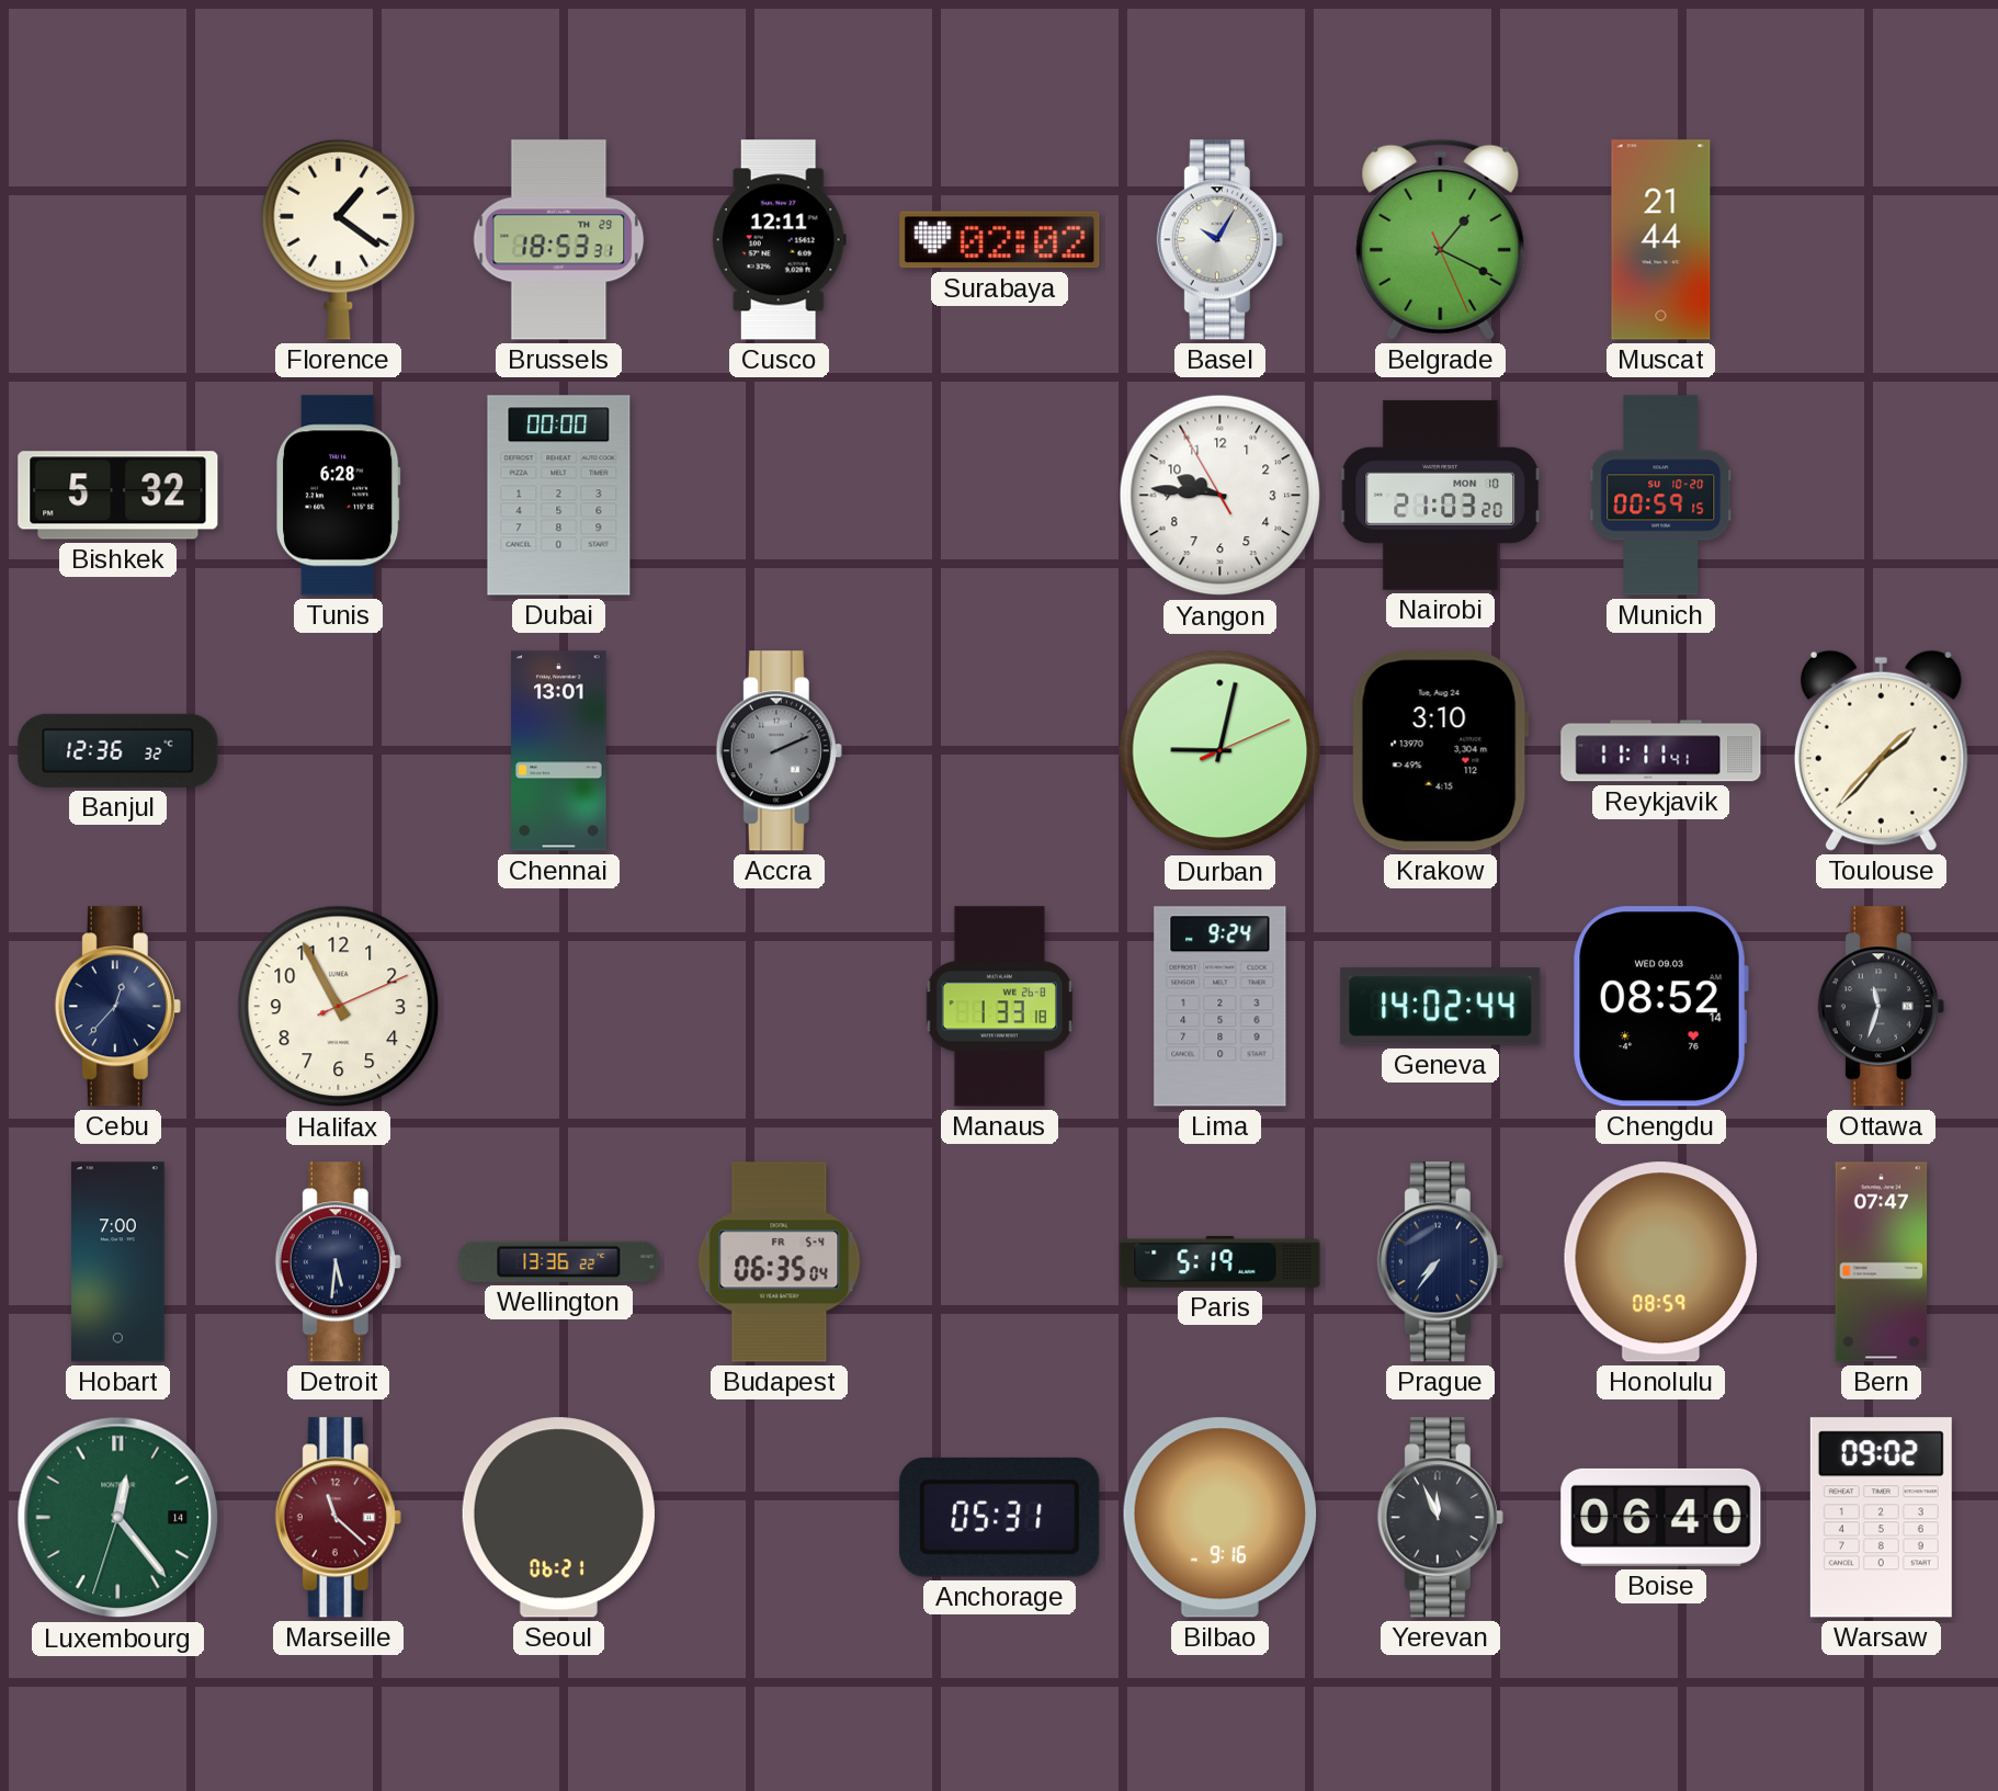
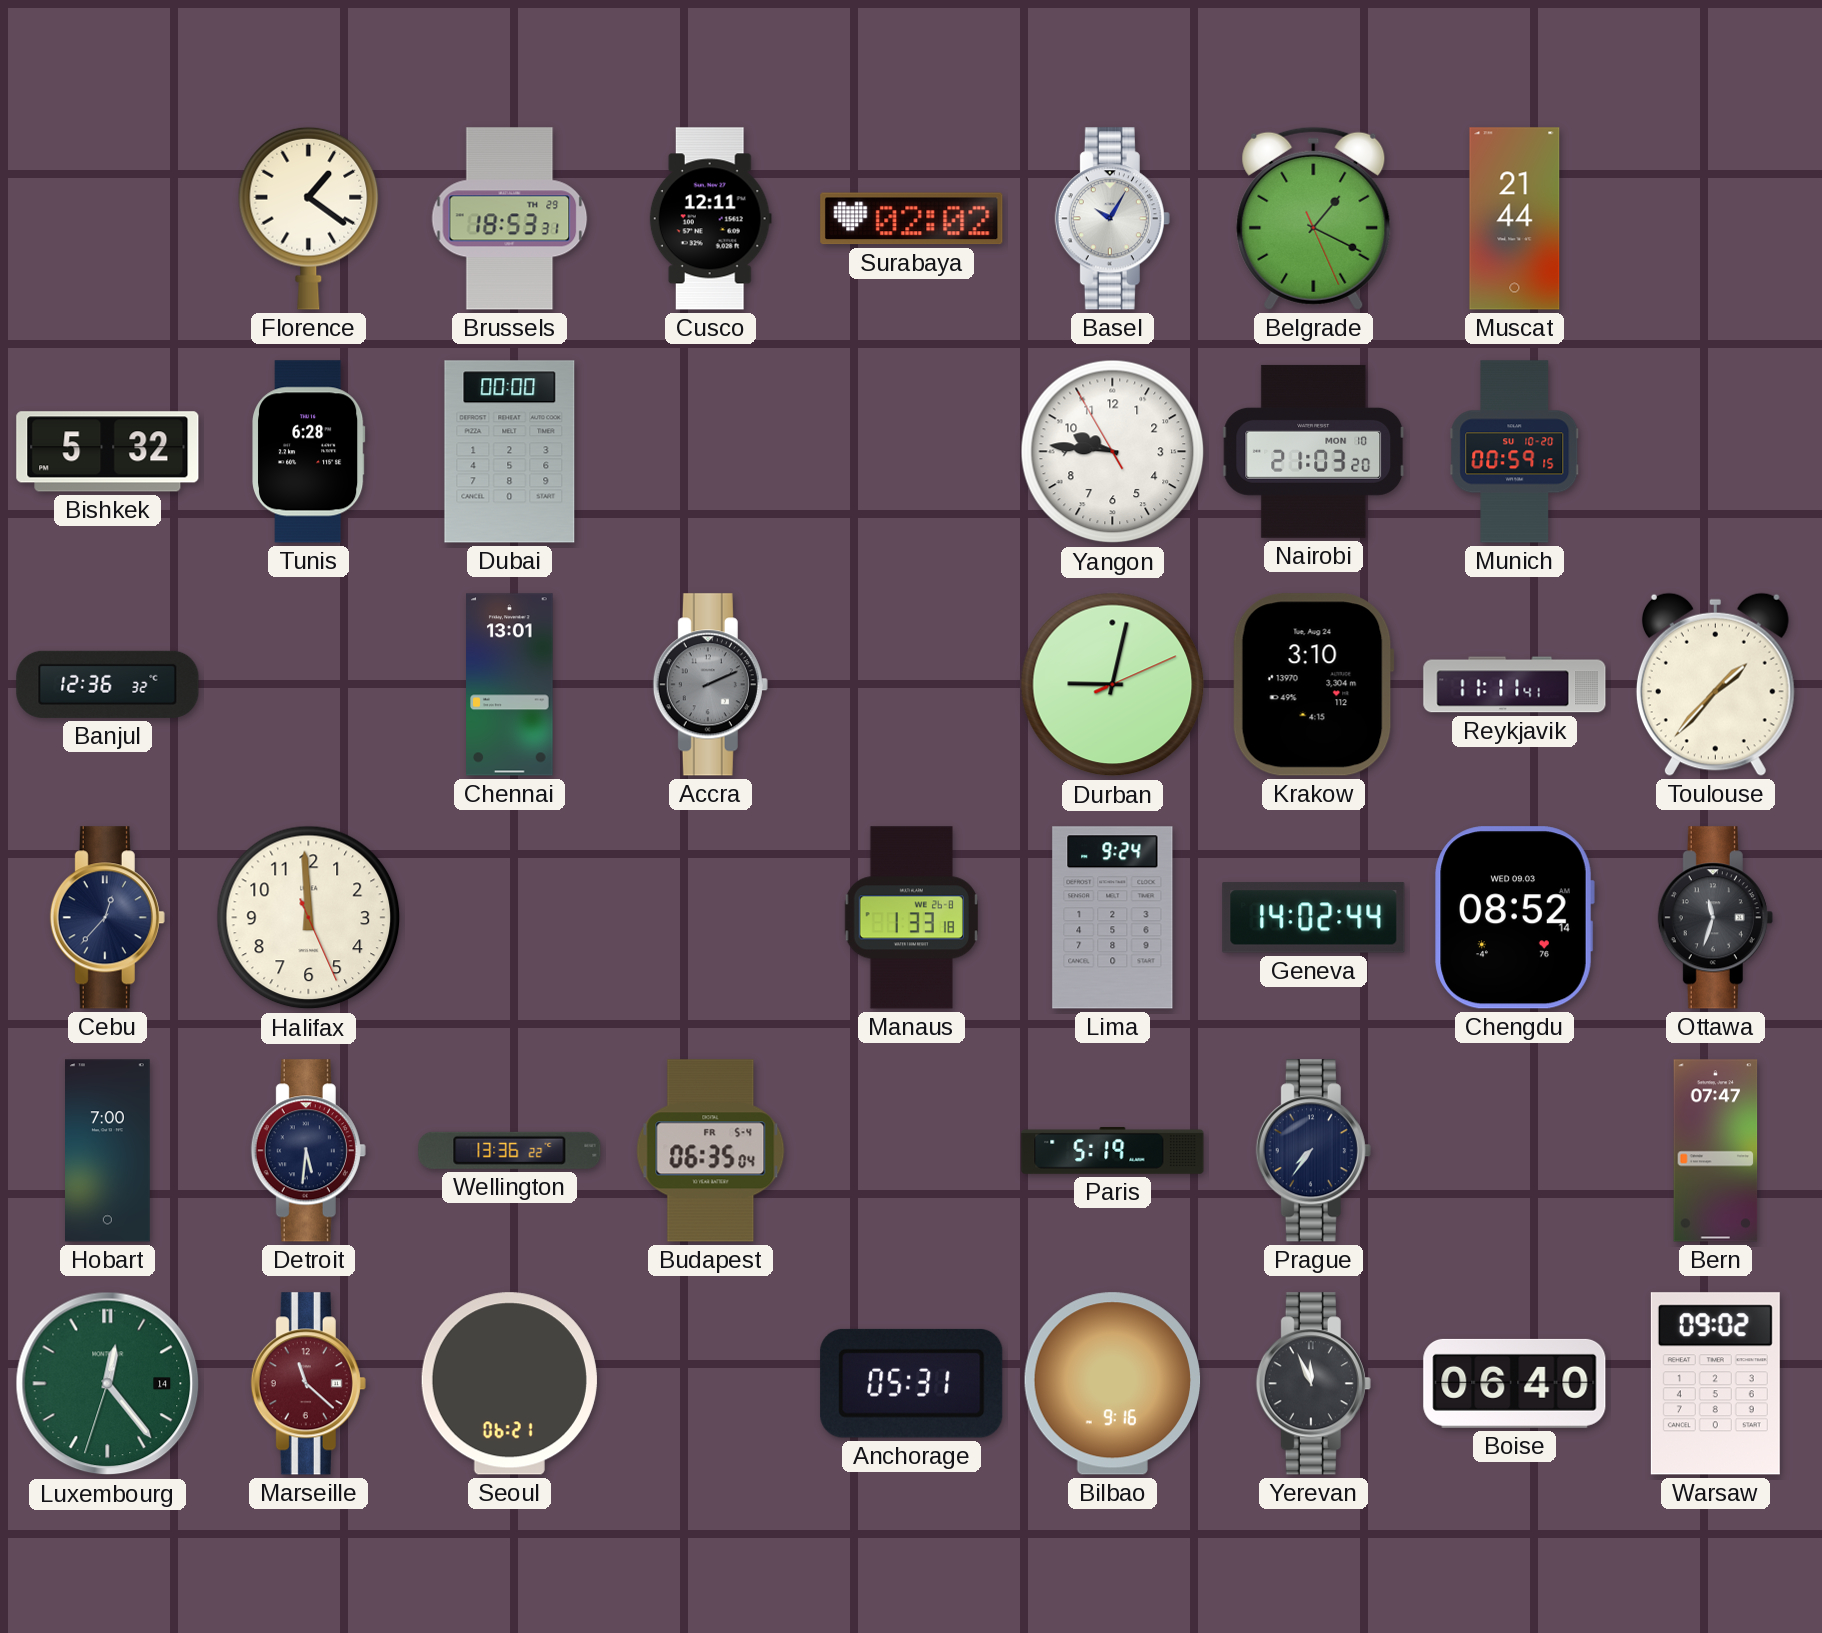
Halifax: 10:55 -> 11:59
Honolulu: 08:59 -> none
